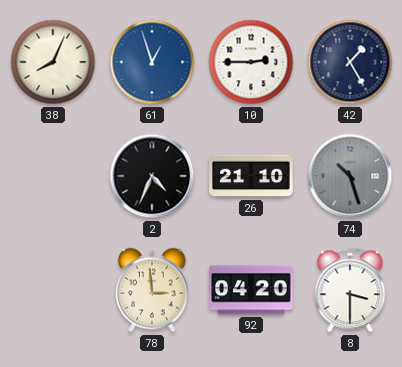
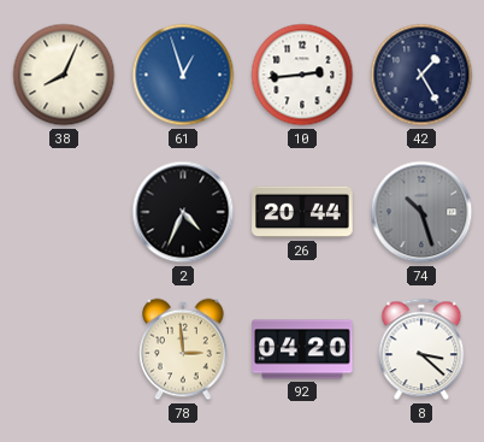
10: 2:45 -> 2:44
26: 21:10 -> 20:44
8: 3:30 -> 3:22
